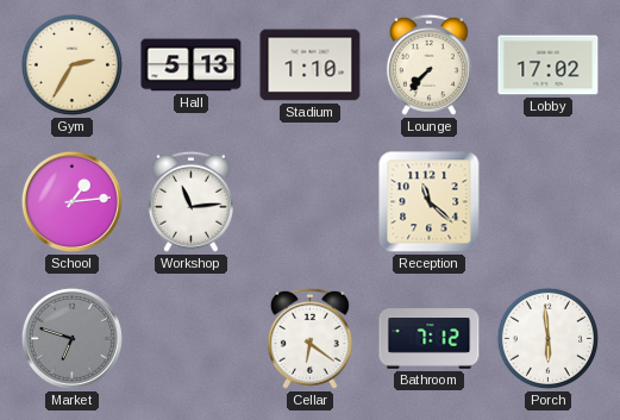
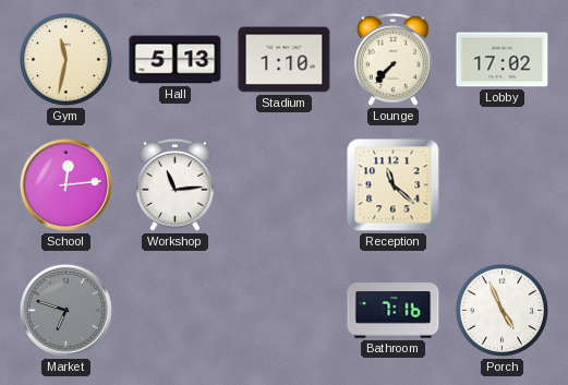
Gym: 2:35 -> 11:32
School: 1:14 -> 12:14
Cellar: 6:21 -> none
Bathroom: 7:12 -> 7:16
Porch: 5:59 -> 4:56
